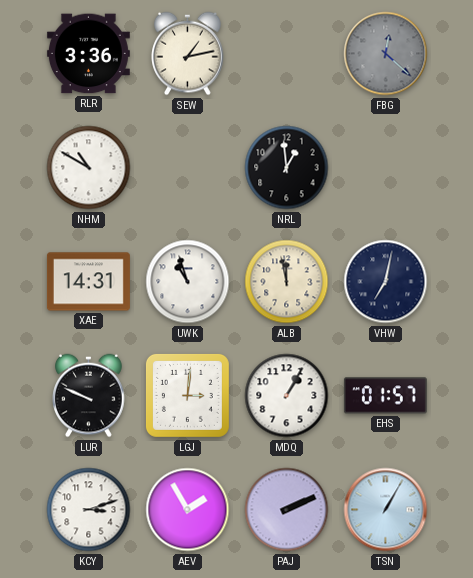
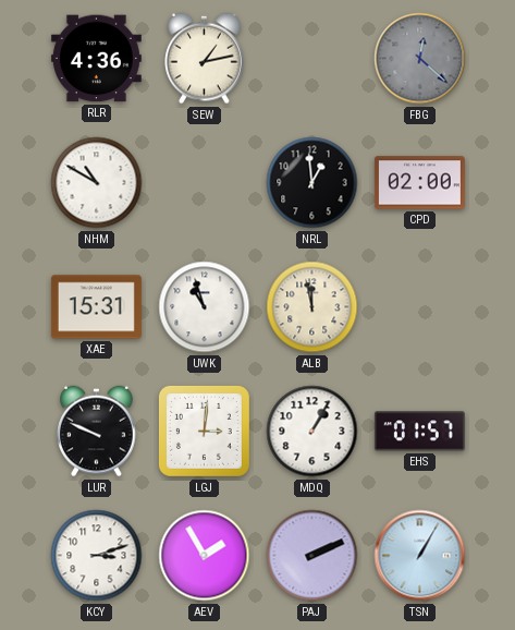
RLR: 3:36 -> 4:36
CPD: none -> 02:00
XAE: 14:31 -> 15:31
VHW: 7:02 -> none
